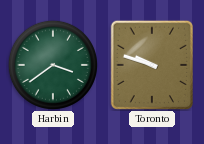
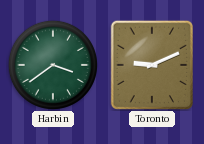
Toronto: 9:48 -> 9:11
